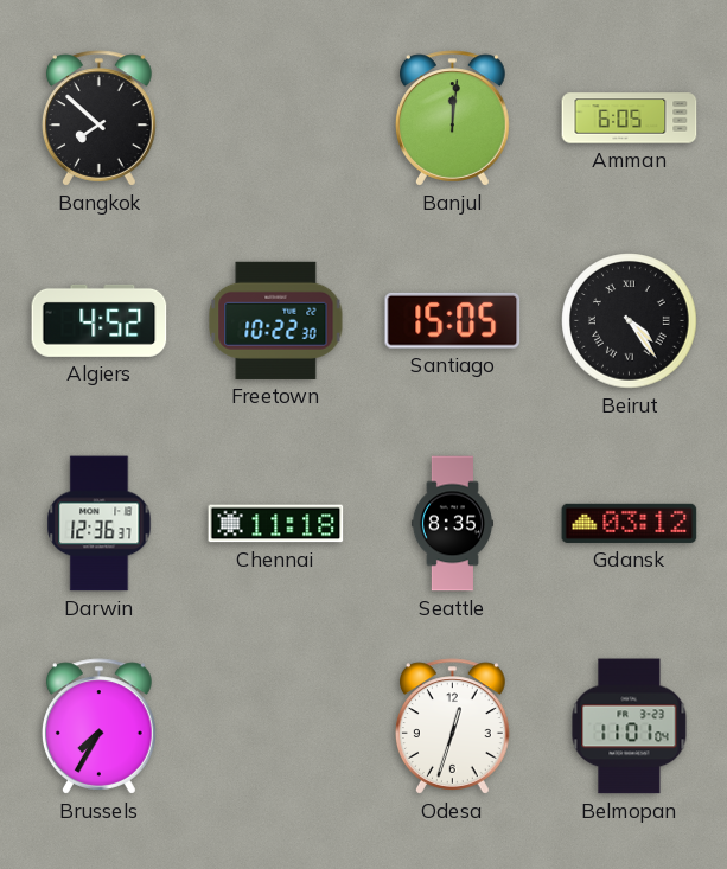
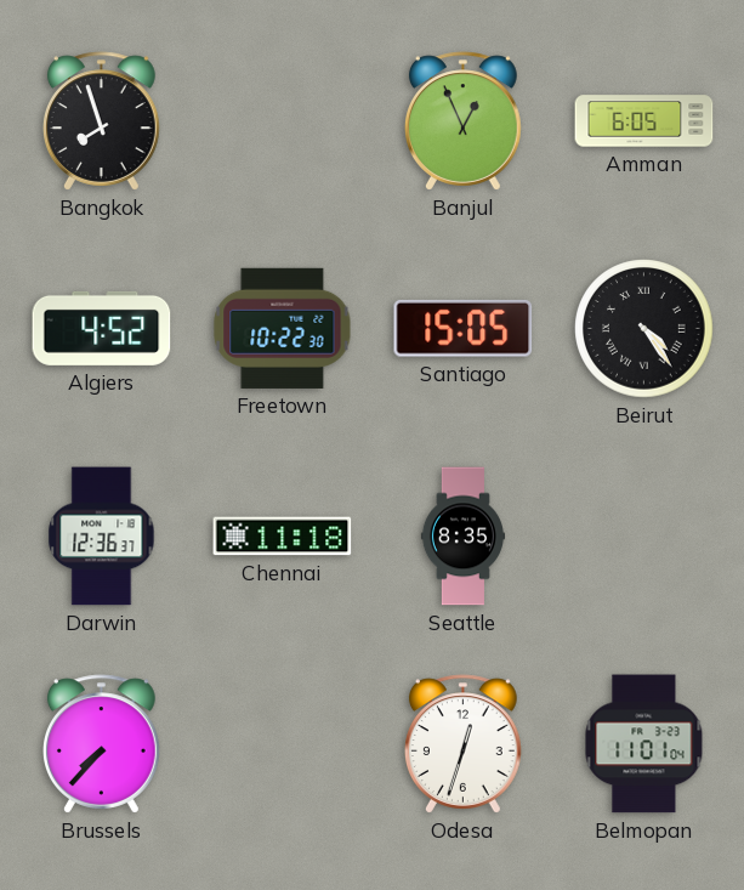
Bangkok: 7:52 -> 7:57
Banjul: 12:01 -> 12:56
Gdansk: 03:12 -> none
Brussels: 7:35 -> 7:37
